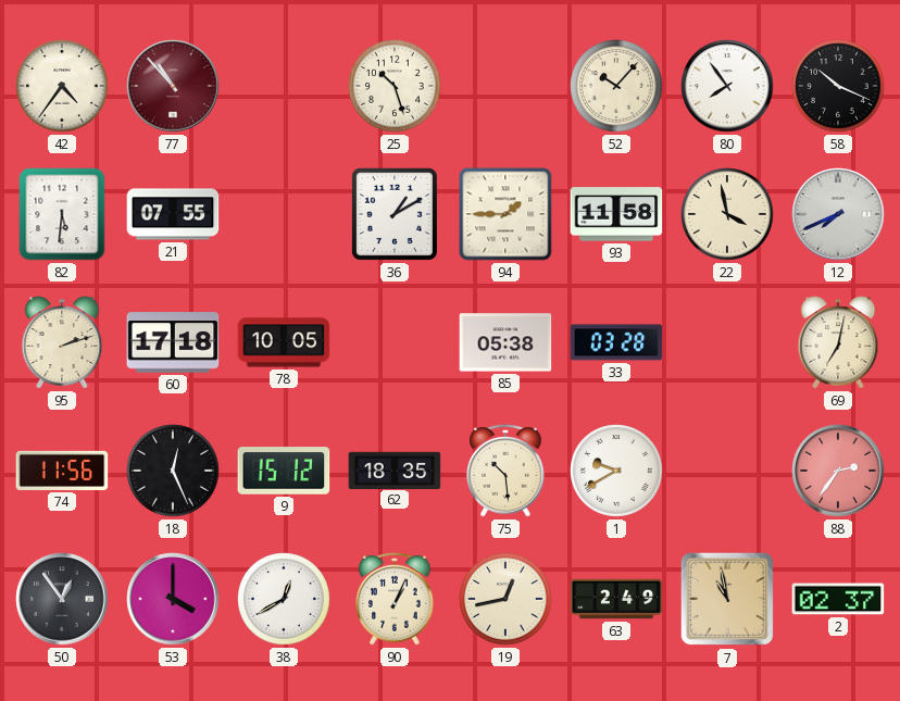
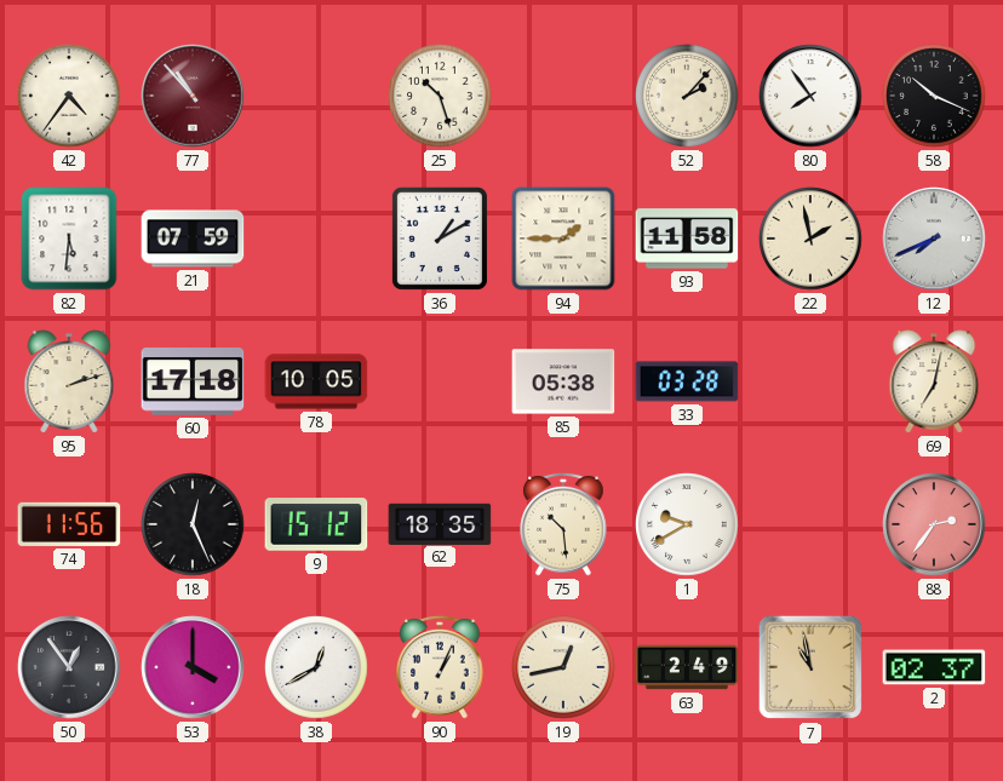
52: 10:07 -> 2:07
21: 07:55 -> 07:59
22: 3:58 -> 1:58
